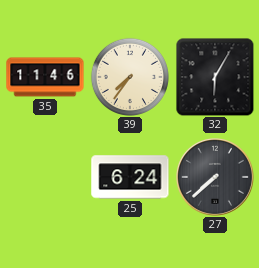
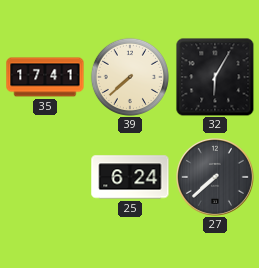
35: 11:46 -> 17:41
39: 7:36 -> 7:38
